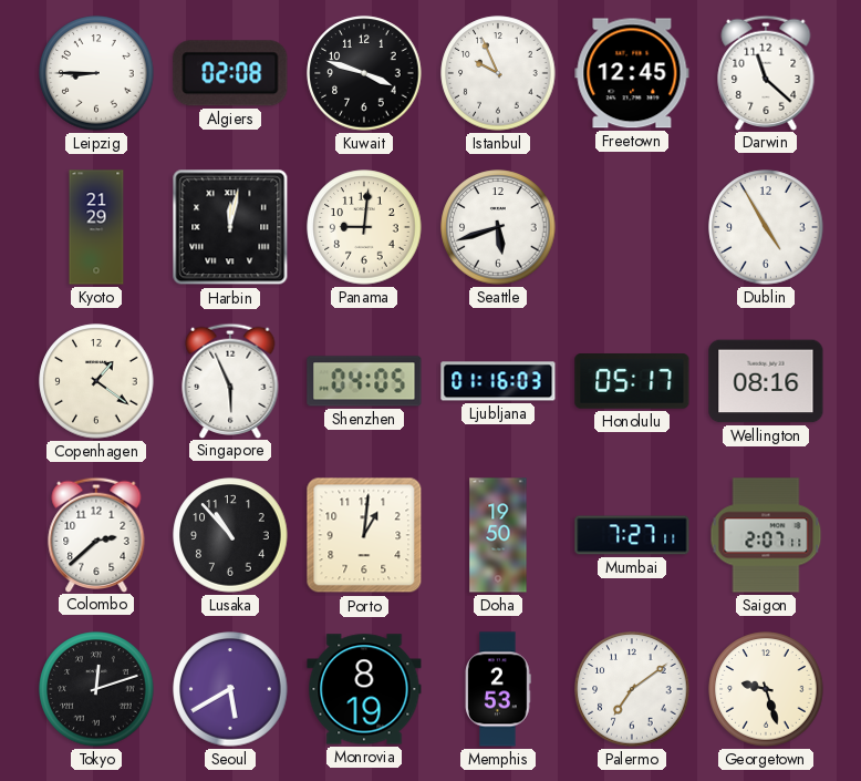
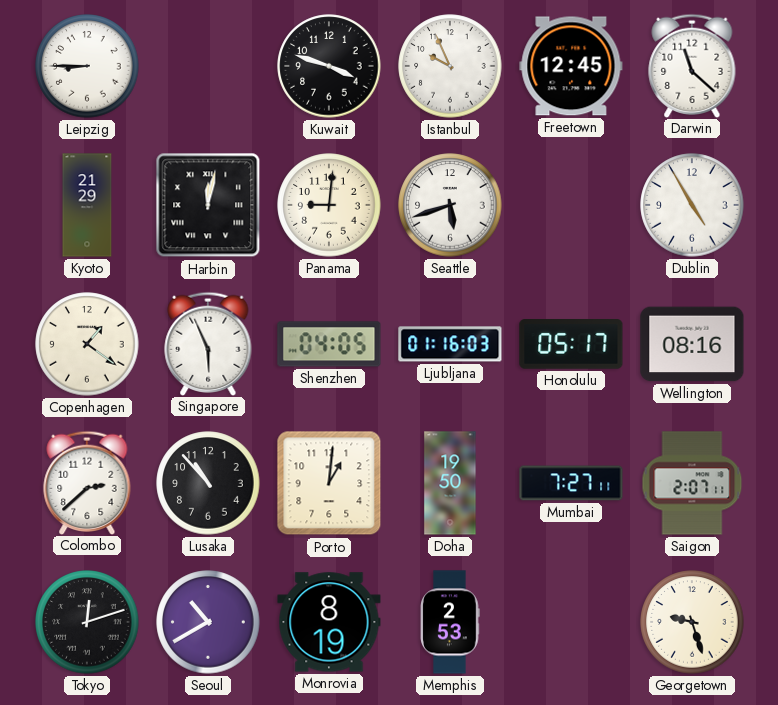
Algiers: 02:08 -> none
Seoul: 5:40 -> 10:40
Palermo: 7:09 -> none
